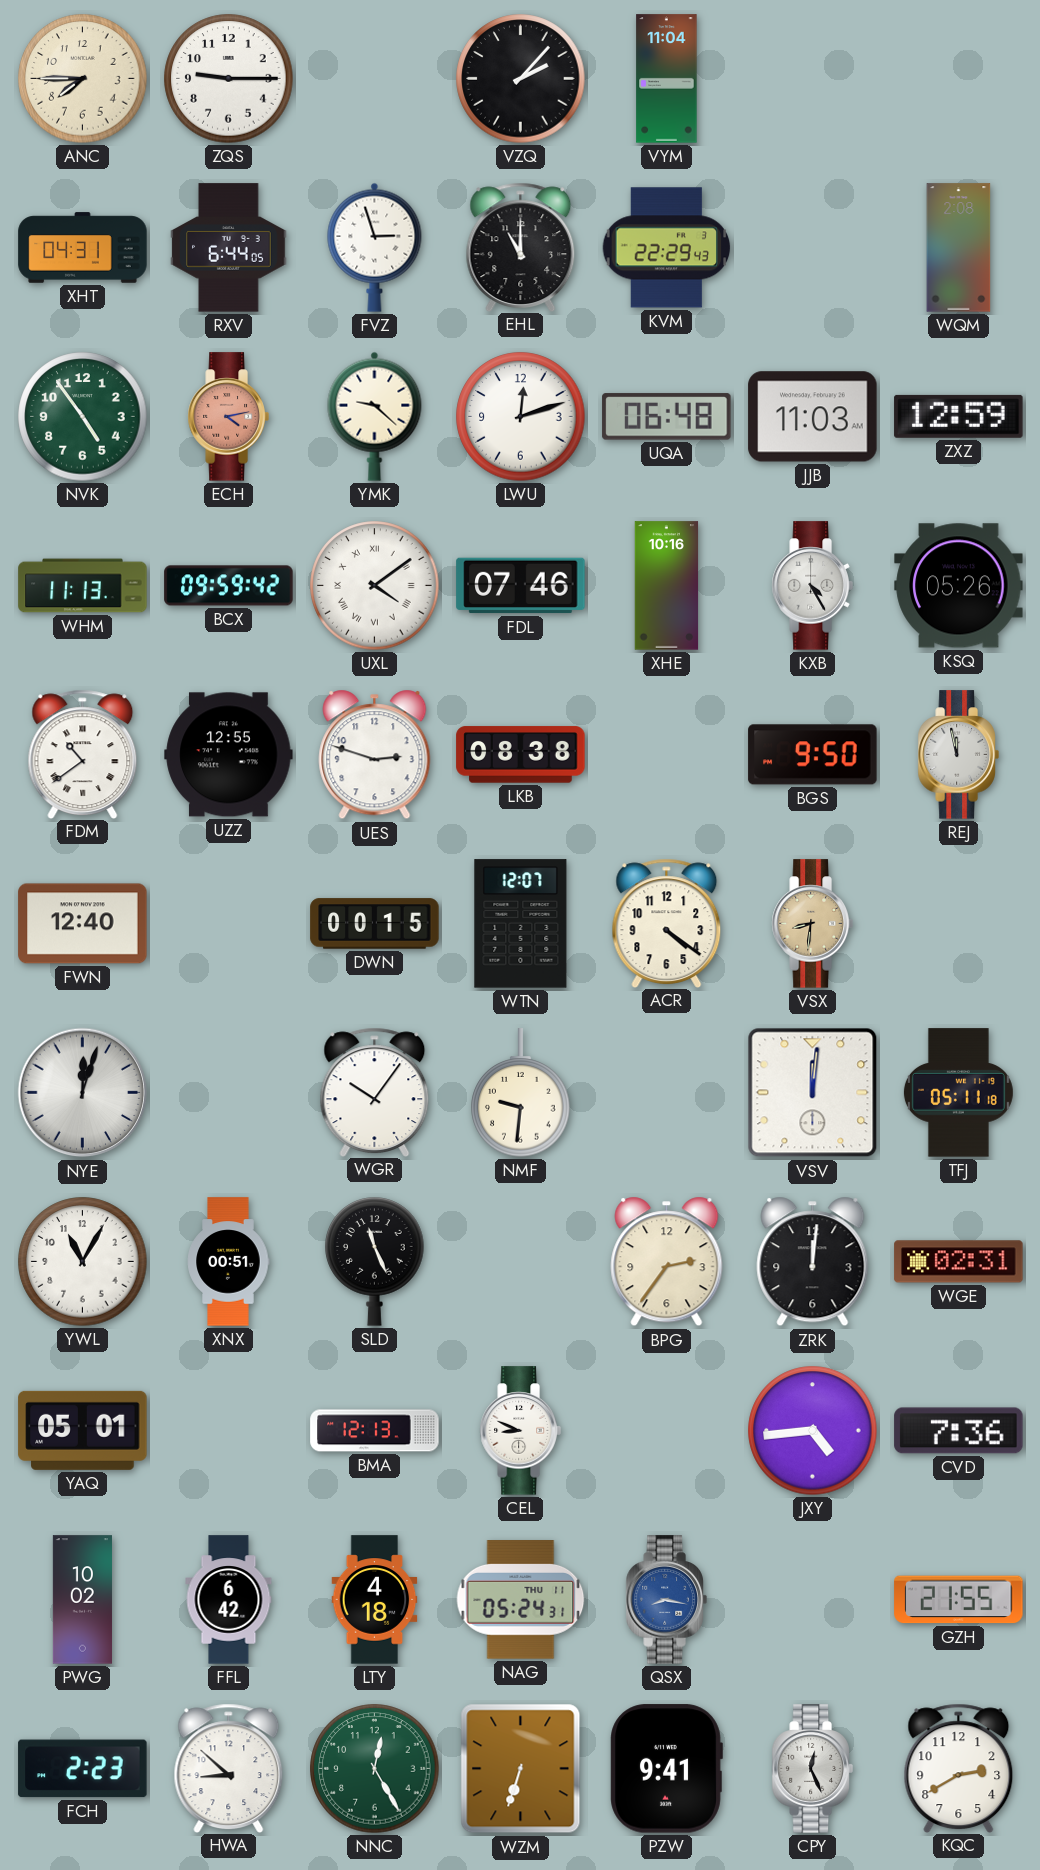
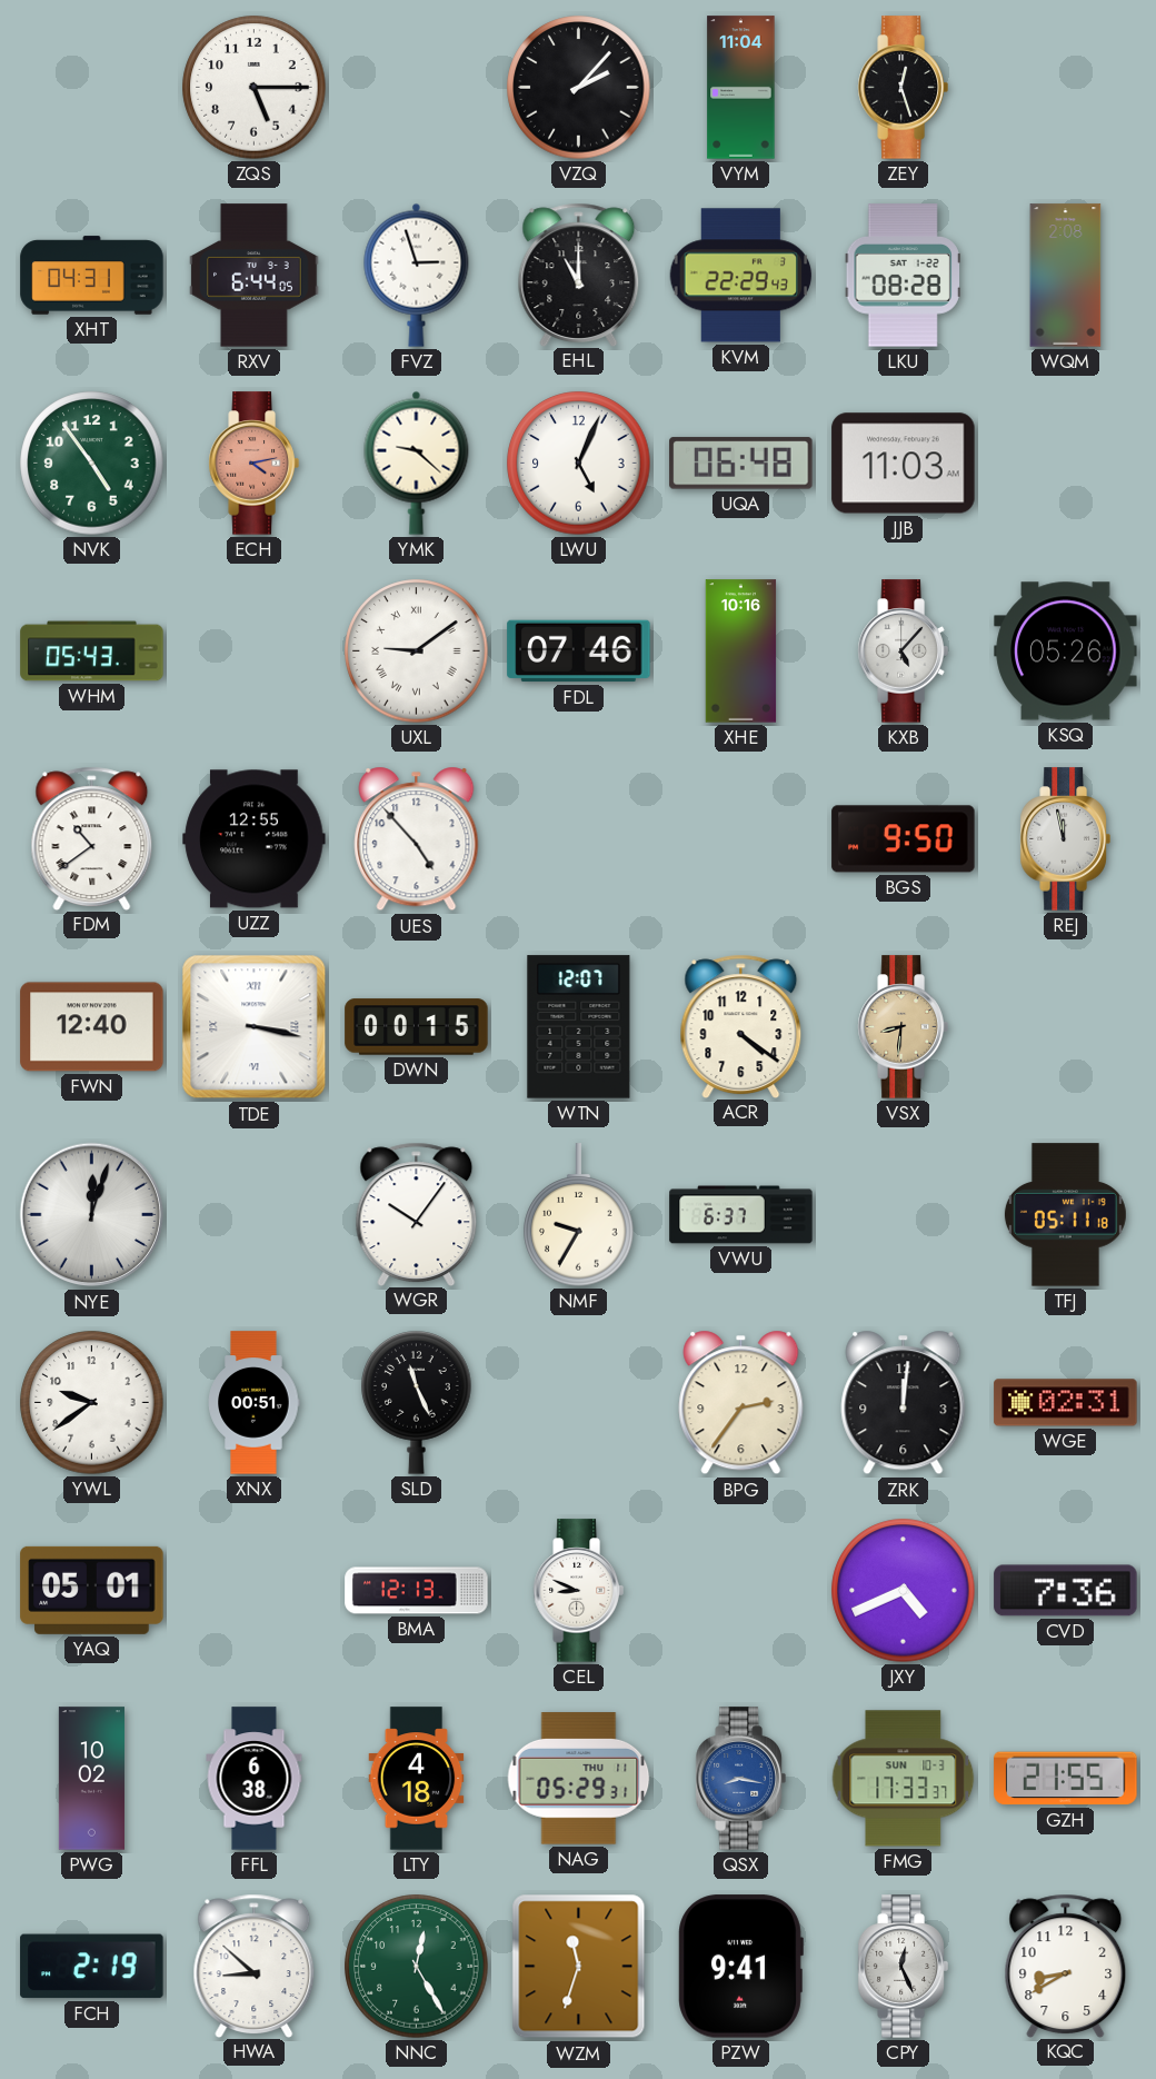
ANC: 7:45 -> none
ZQS: 9:15 -> 5:15
ZEY: none -> 12:27
LKU: none -> 08:28
LWU: 12:12 -> 5:04
ZXZ: 12:59 -> none
WHM: 11:13 -> 05:43
BCX: 09:59 -> none
UXL: 4:09 -> 9:09
KXB: 4:25 -> 5:07
UES: 2:48 -> 4:53
LKB: 08:38 -> none
TDE: none -> 3:17
NMF: 9:31 -> 9:35
VWU: none -> 6:37
VSV: 12:01 -> none
YWL: 11:05 -> 9:39
JXY: 4:44 -> 4:41
FFL: 6:42 -> 6:38
NAG: 05:24 -> 05:29
FMG: none -> 17:33
FCH: 2:23 -> 2:19
WZM: 6:33 -> 11:33
KQC: 2:40 -> 8:40
